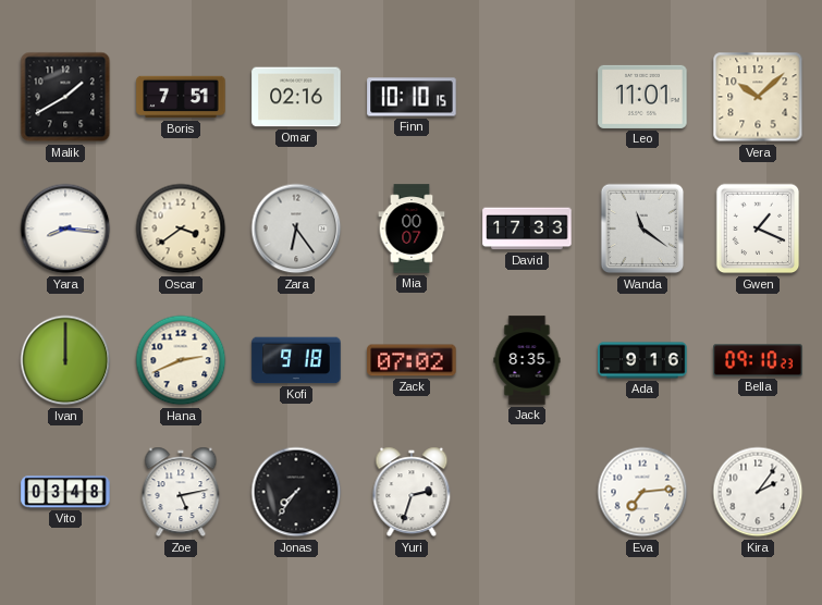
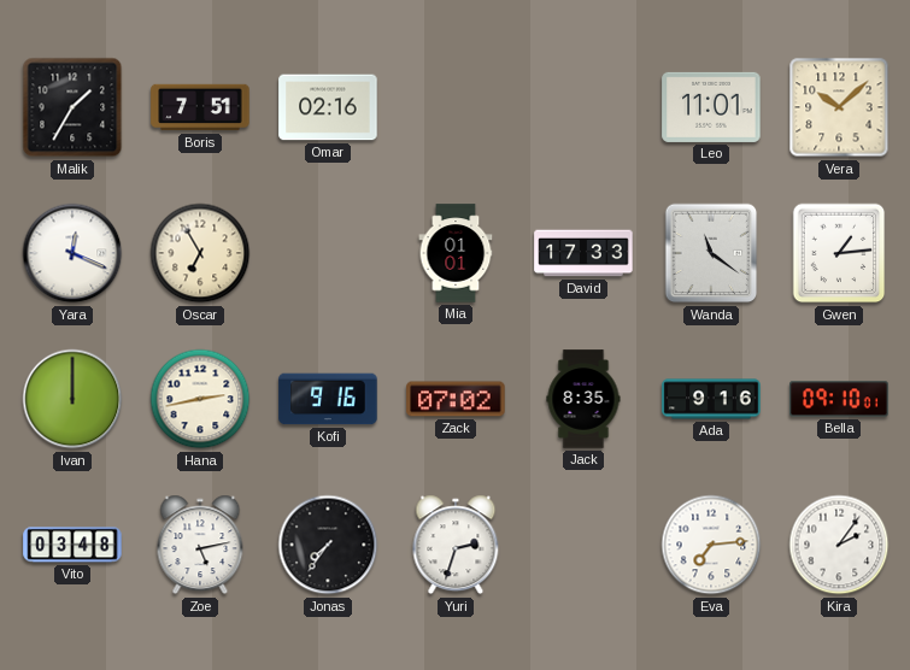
Malik: 1:40 -> 1:35
Finn: 10:10 -> none
Yara: 8:16 -> 12:19
Oscar: 3:39 -> 6:55
Zara: 6:24 -> none
Mia: 00:07 -> 01:01
Gwen: 1:19 -> 1:14
Hana: 2:41 -> 2:43
Kofi: 9:18 -> 9:16
Bella: 09:10:23 -> 09:10:01
